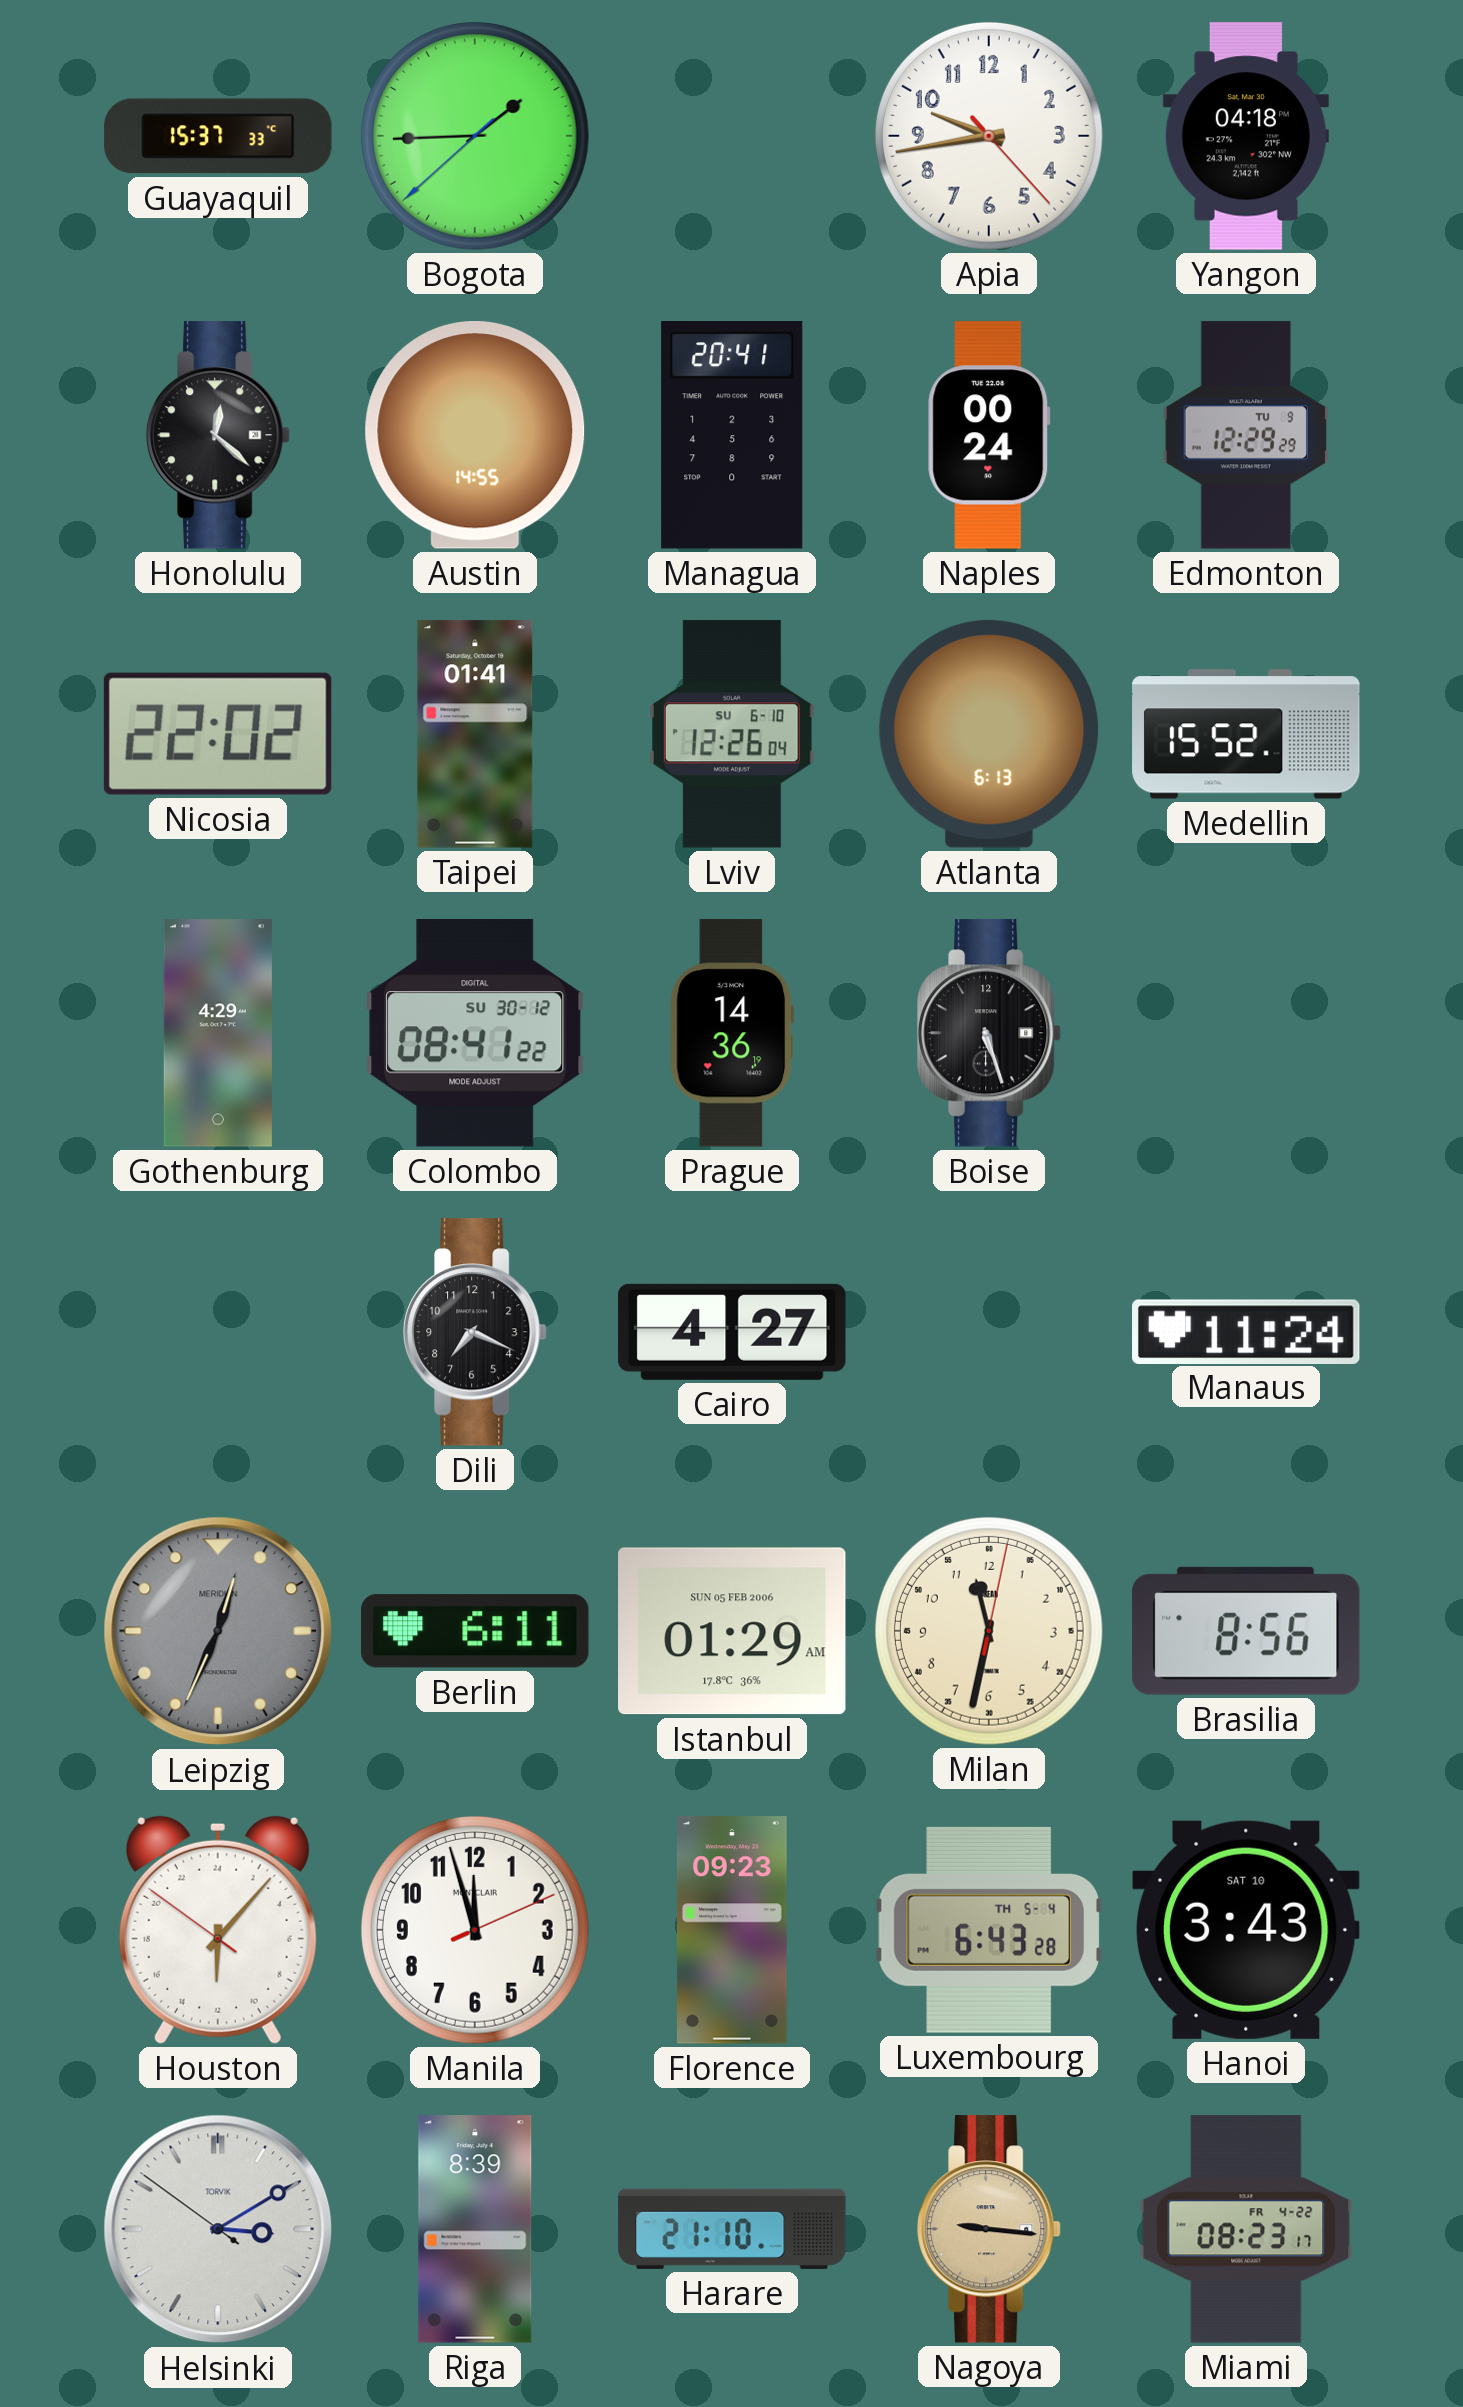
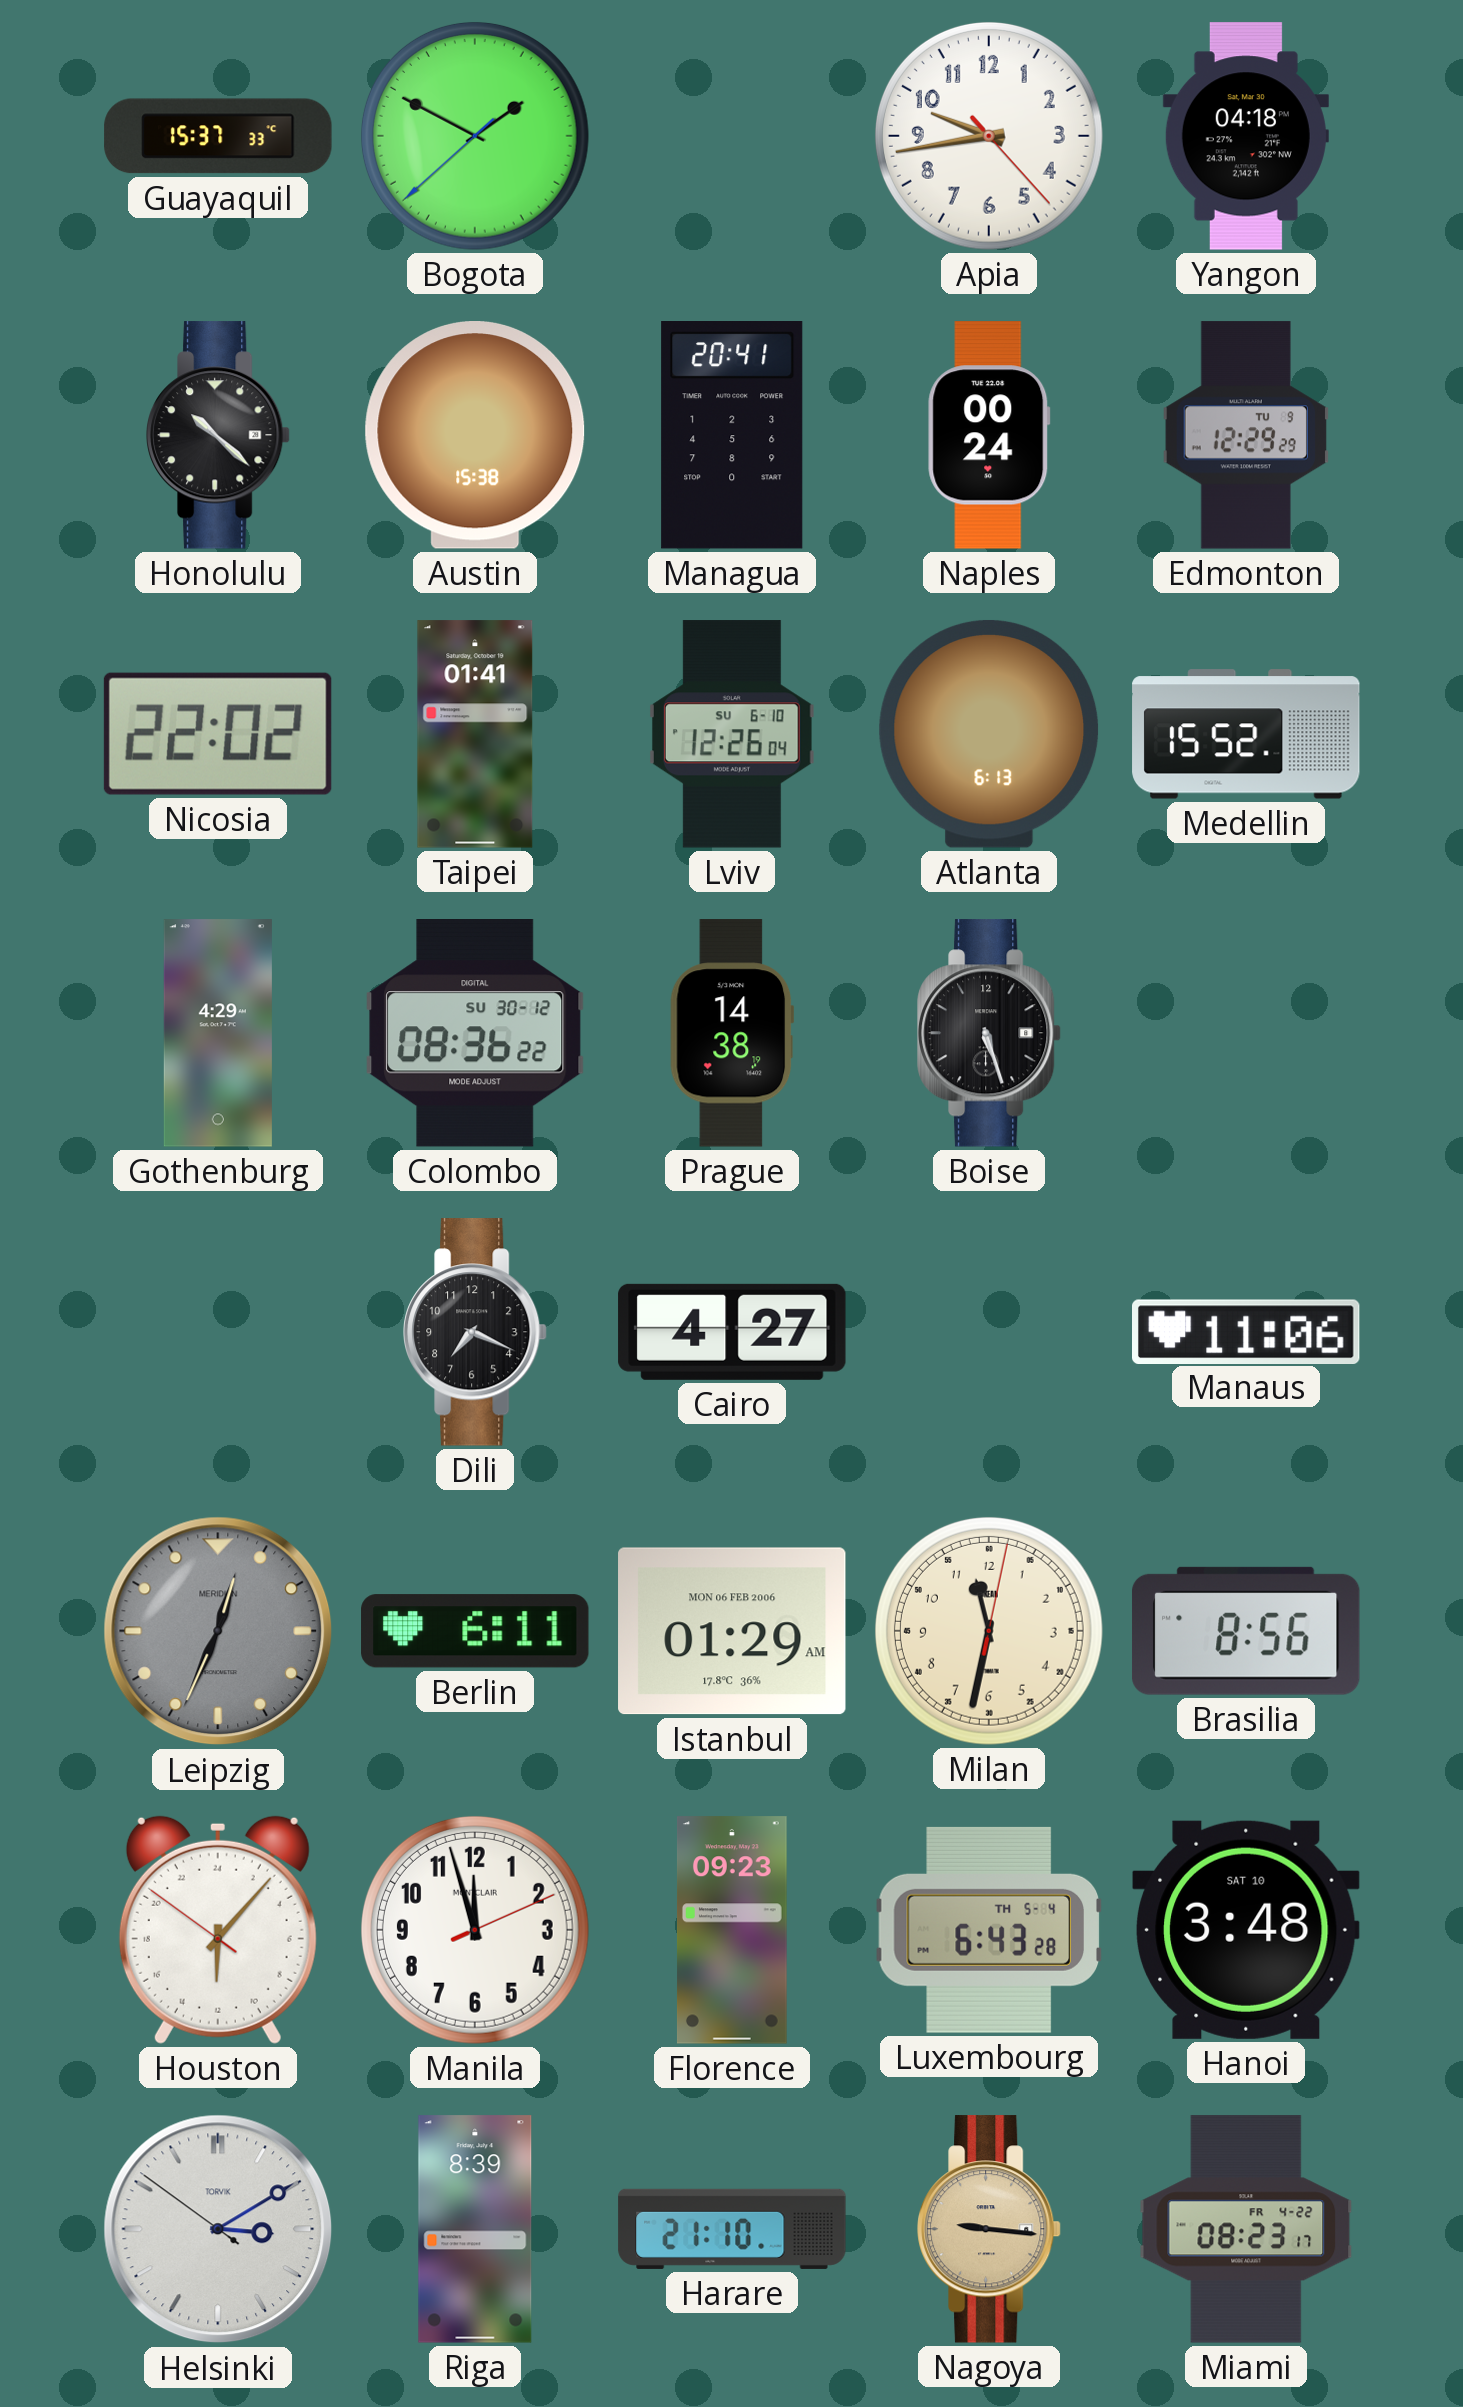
Bogota: 1:44 -> 1:49
Honolulu: 12:22 -> 10:22
Austin: 14:55 -> 15:38
Colombo: 08:41 -> 08:36
Prague: 14:36 -> 14:38
Manaus: 11:24 -> 11:06
Istanbul date: SUN 05 FEB 2006 -> MON 06 FEB 2006
Hanoi: 3:43 -> 3:48
